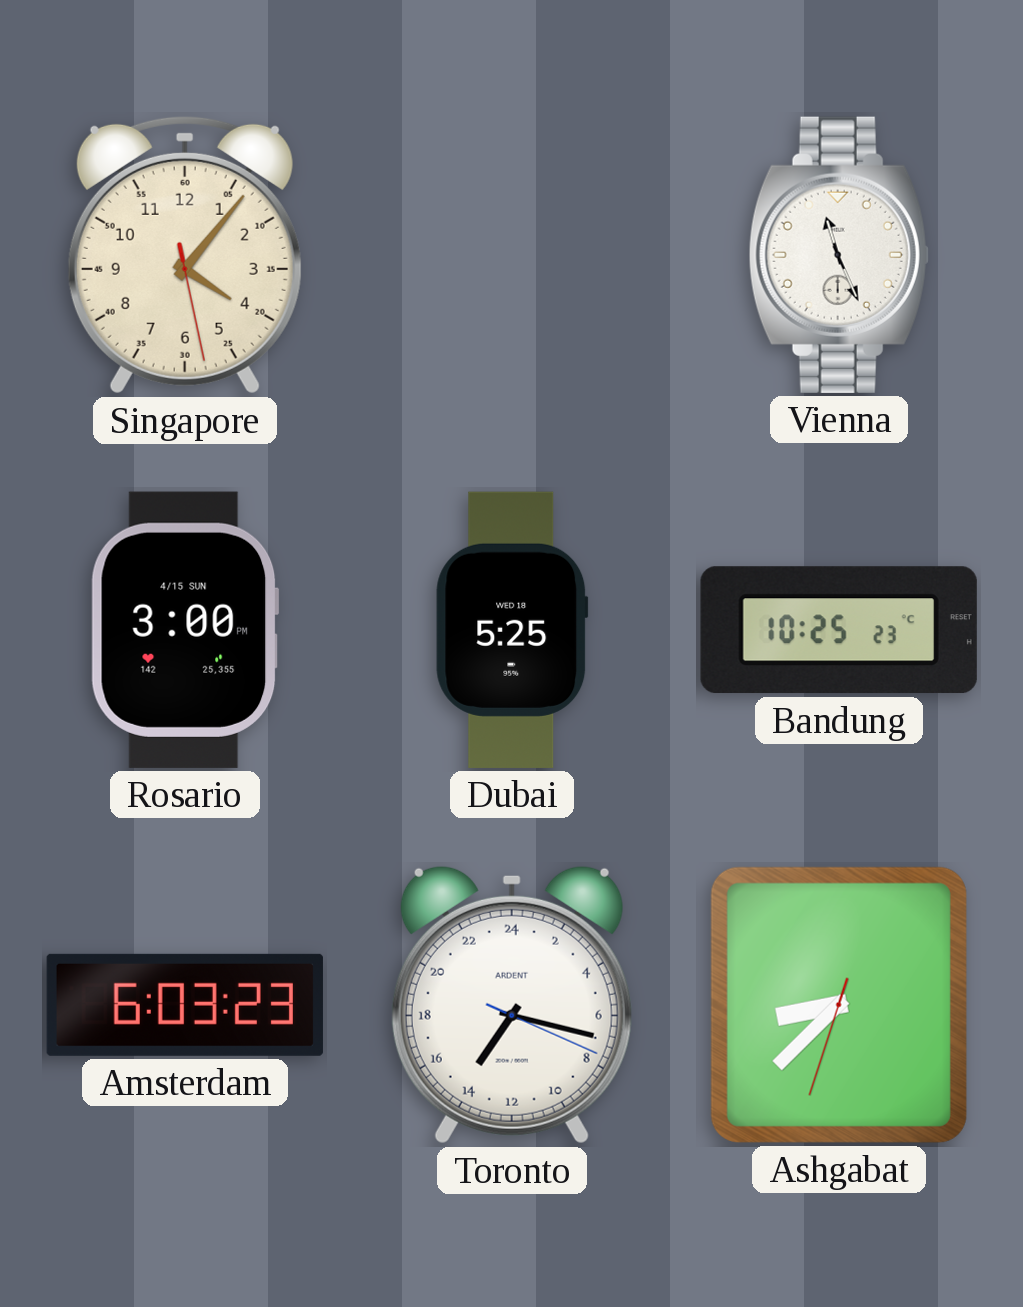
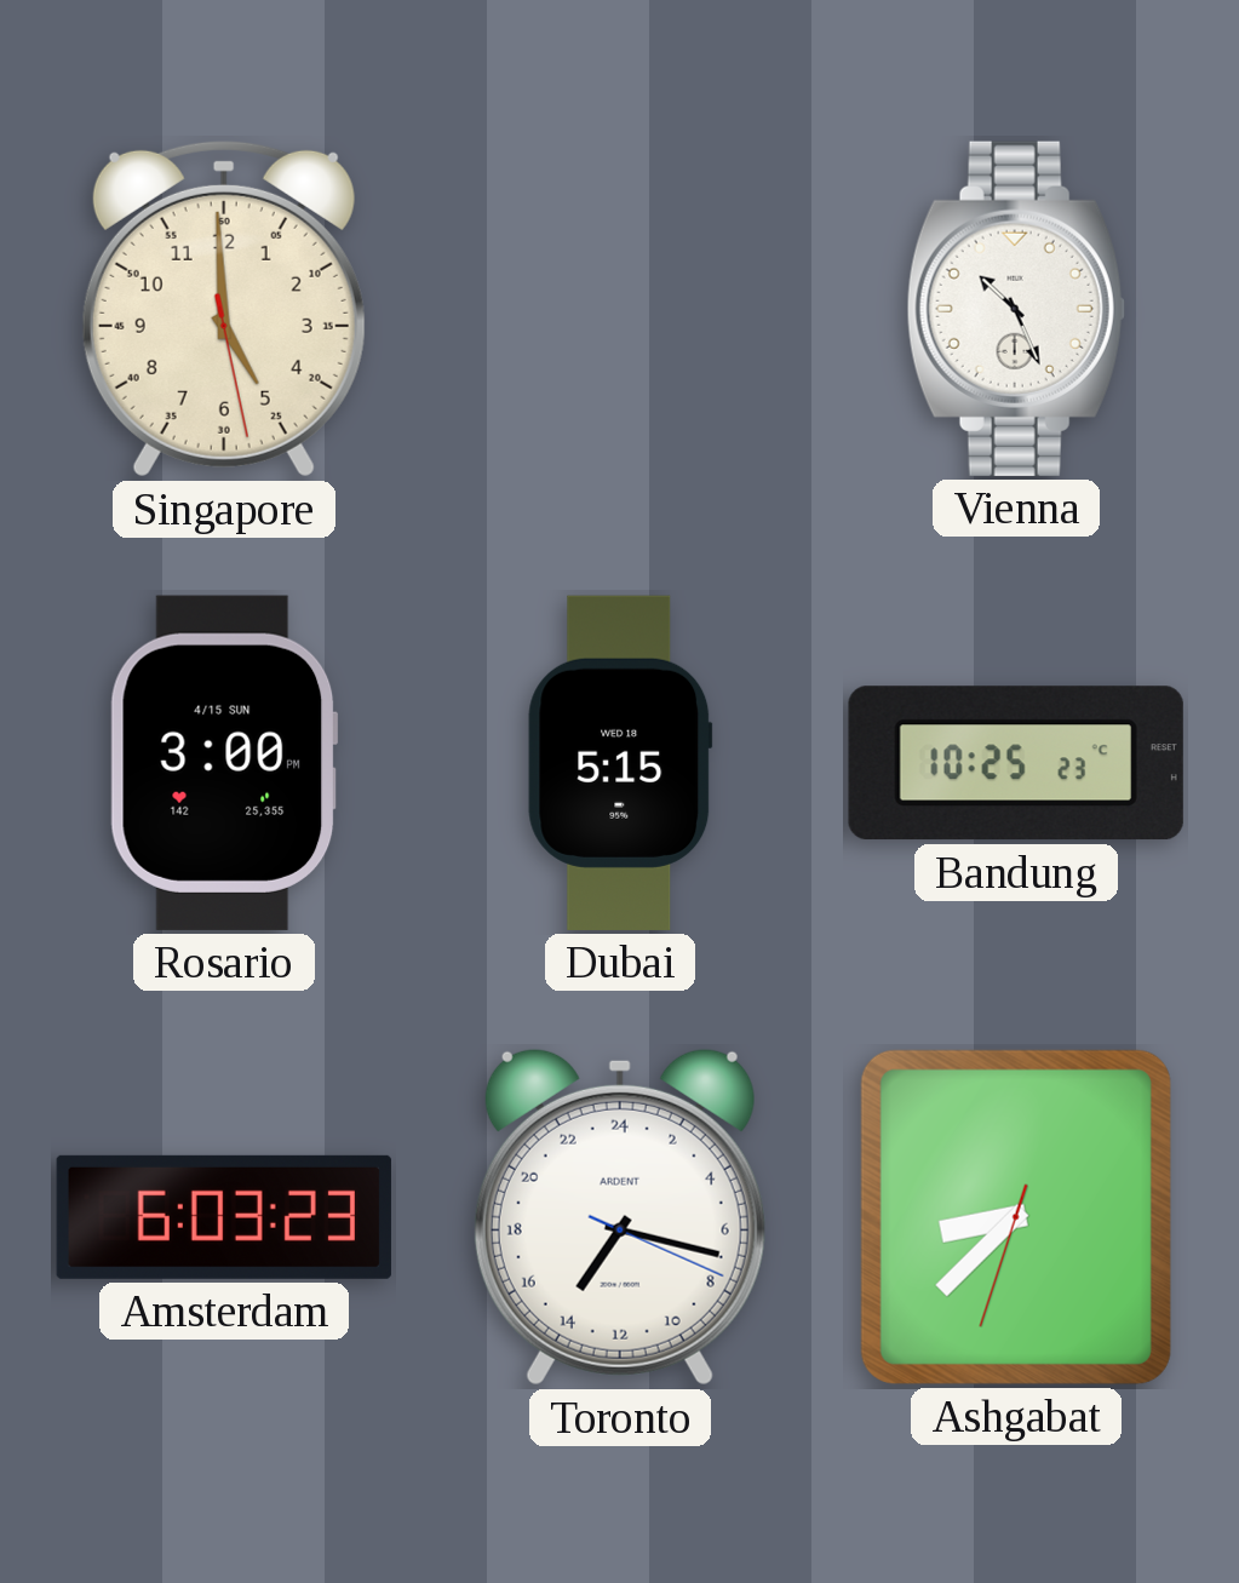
Singapore: 4:06 -> 4:59
Vienna: 11:26 -> 10:26
Dubai: 5:25 -> 5:15
